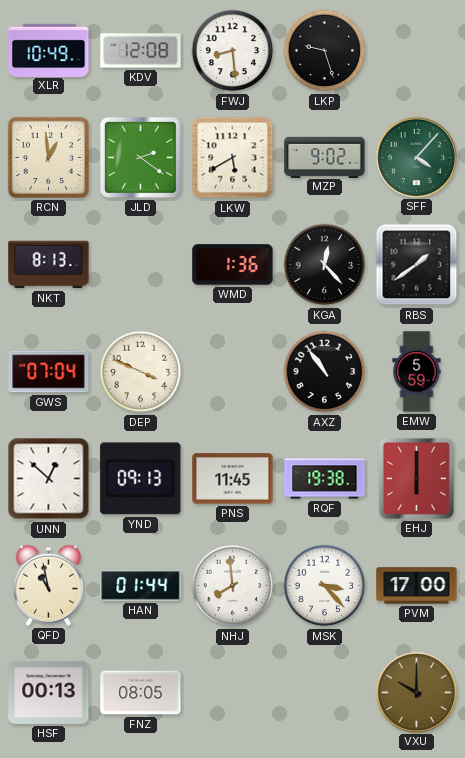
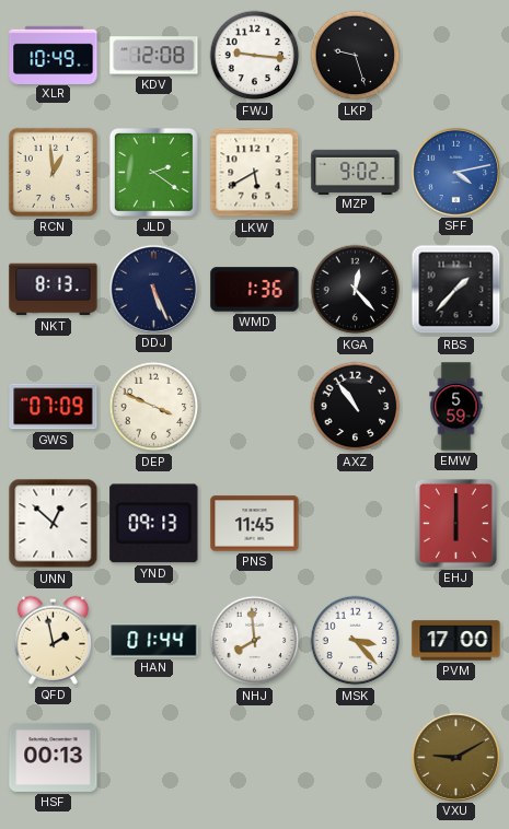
FWJ: 8:29 -> 9:16
SFF: 4:07 -> 4:13
SFF dial: green -> blue
DDJ: none -> 5:26
RBS: 1:39 -> 1:37
GWS: 07:04 -> 07:09
RQF: 19:38 -> none
QFD: 10:58 -> 1:58
FNZ: 08:05 -> none
VXU: 10:00 -> 9:10
